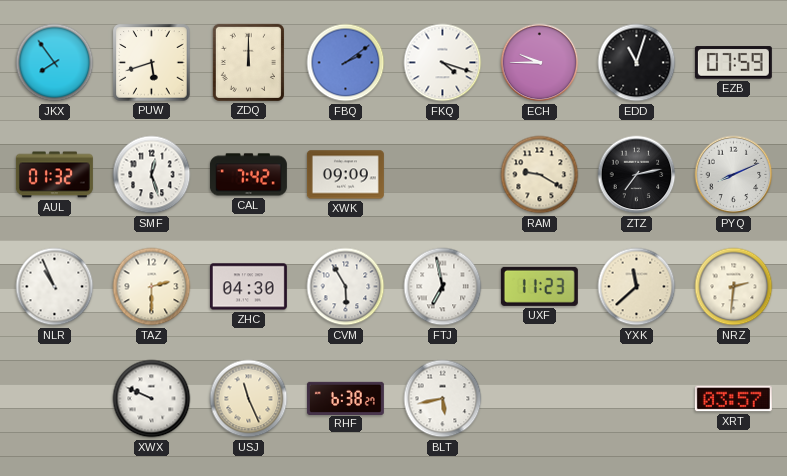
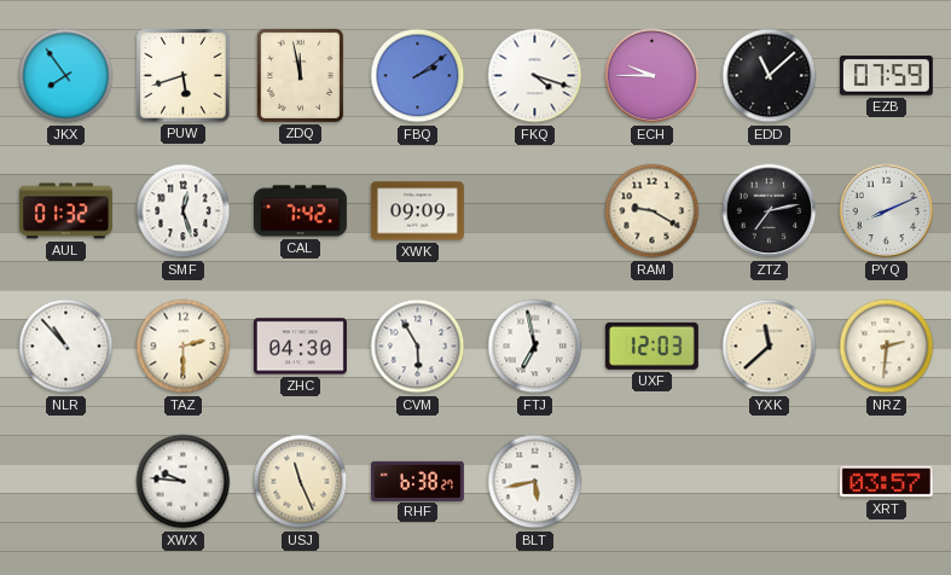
ZDQ: 12:00 -> 11:58
EDD: 11:03 -> 11:08
NLR: 10:56 -> 10:53
UXF: 11:23 -> 12:03
XWX: 9:49 -> 9:46
